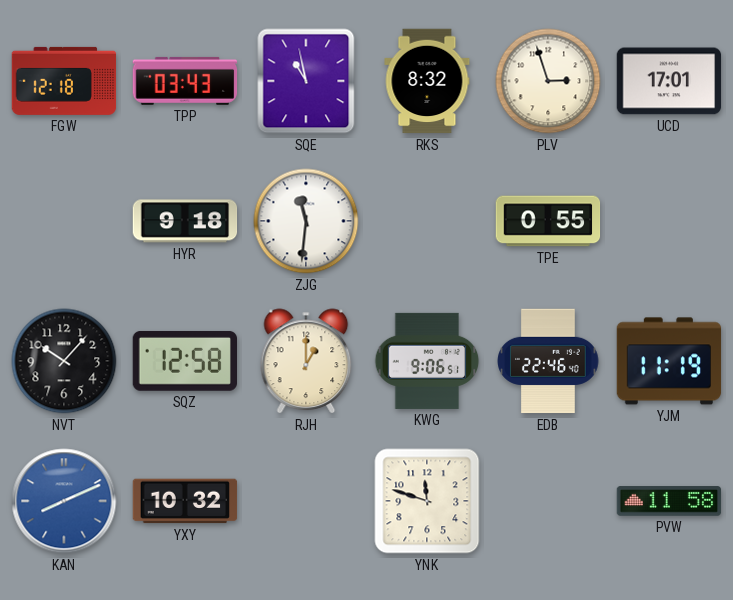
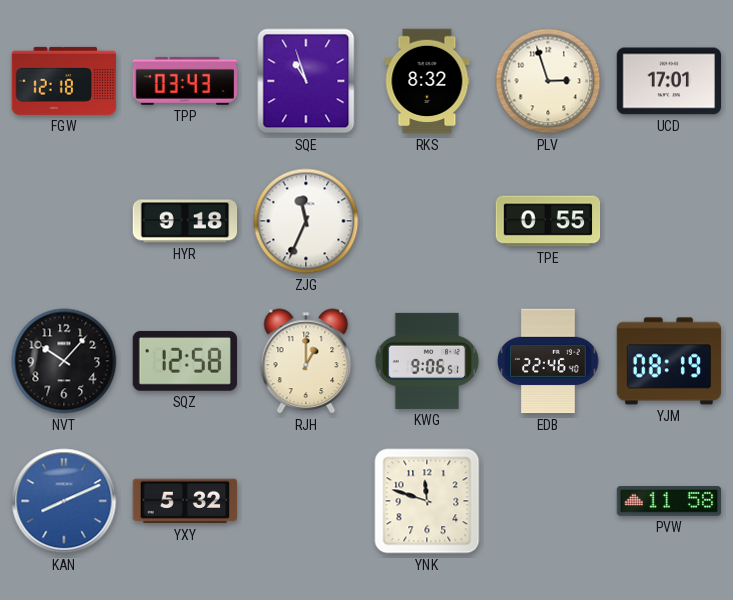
SQE: 10:58 -> 10:57
ZJG: 11:31 -> 11:34
YJM: 11:19 -> 08:19
YXY: 10:32 -> 5:32
